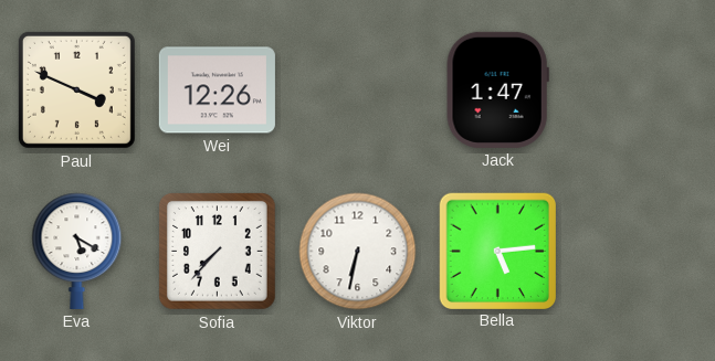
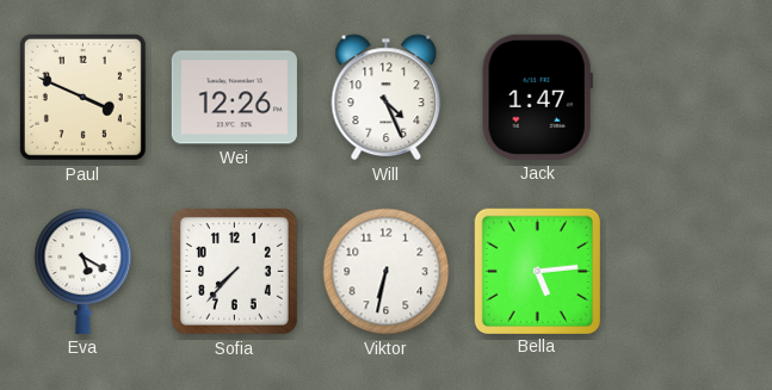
Will: none -> 4:26
